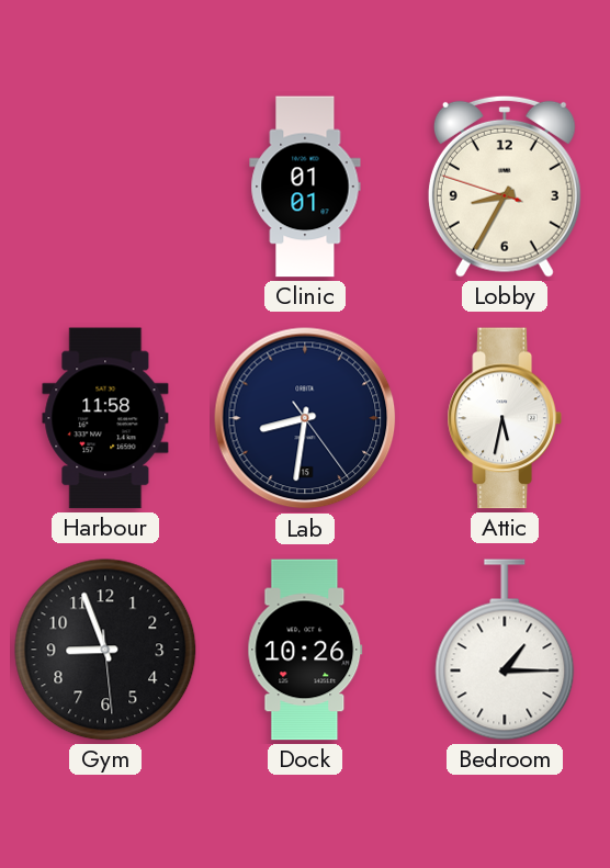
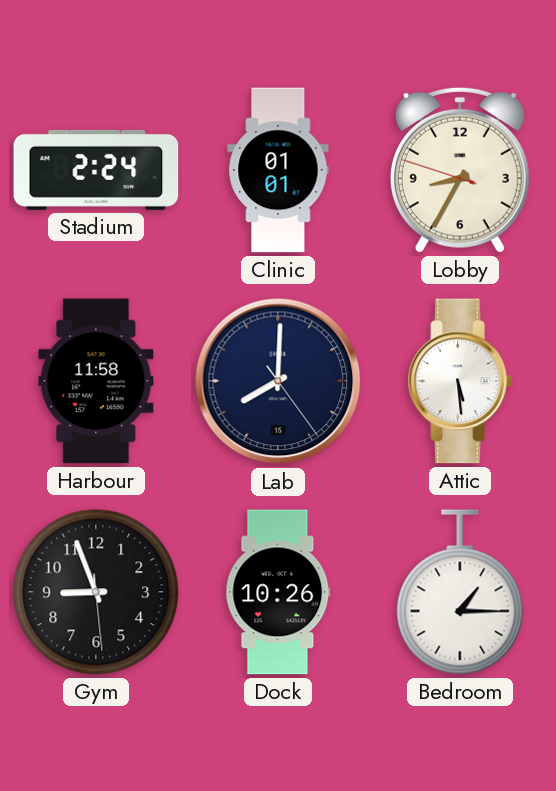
Stadium: none -> 2:24
Lab: 8:31 -> 8:00
Attic: 5:32 -> 5:29
